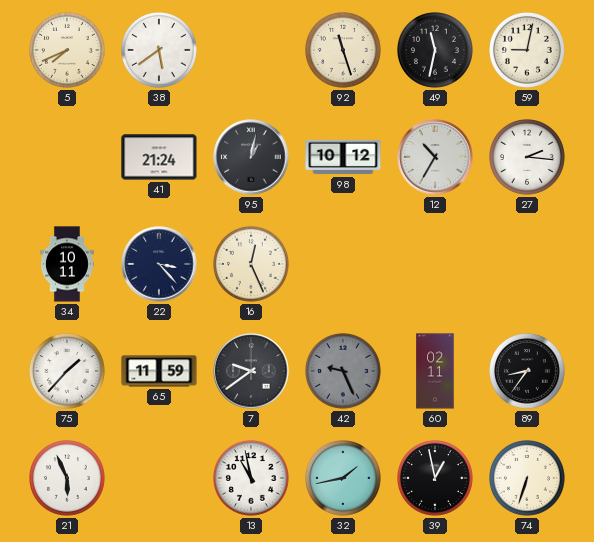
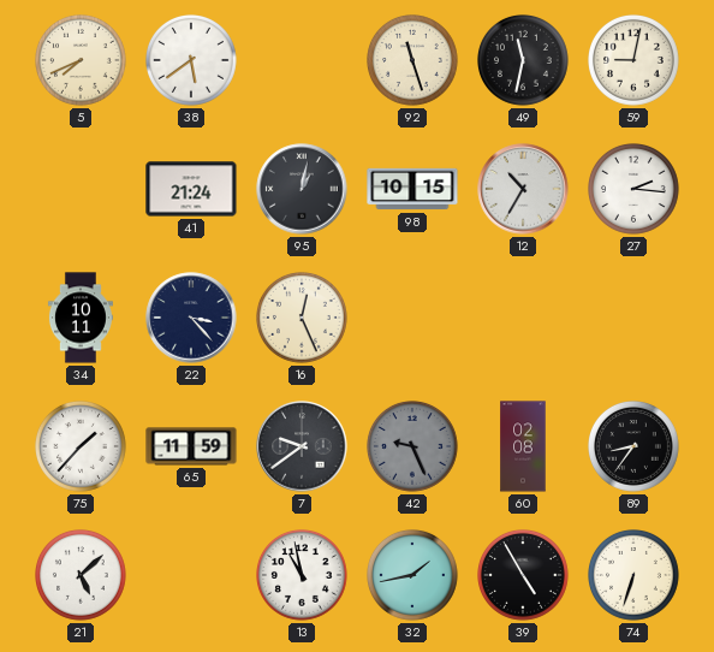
98: 10:12 -> 10:15
60: 02:11 -> 02:08
21: 5:56 -> 5:08
39: 12:58 -> 4:55
